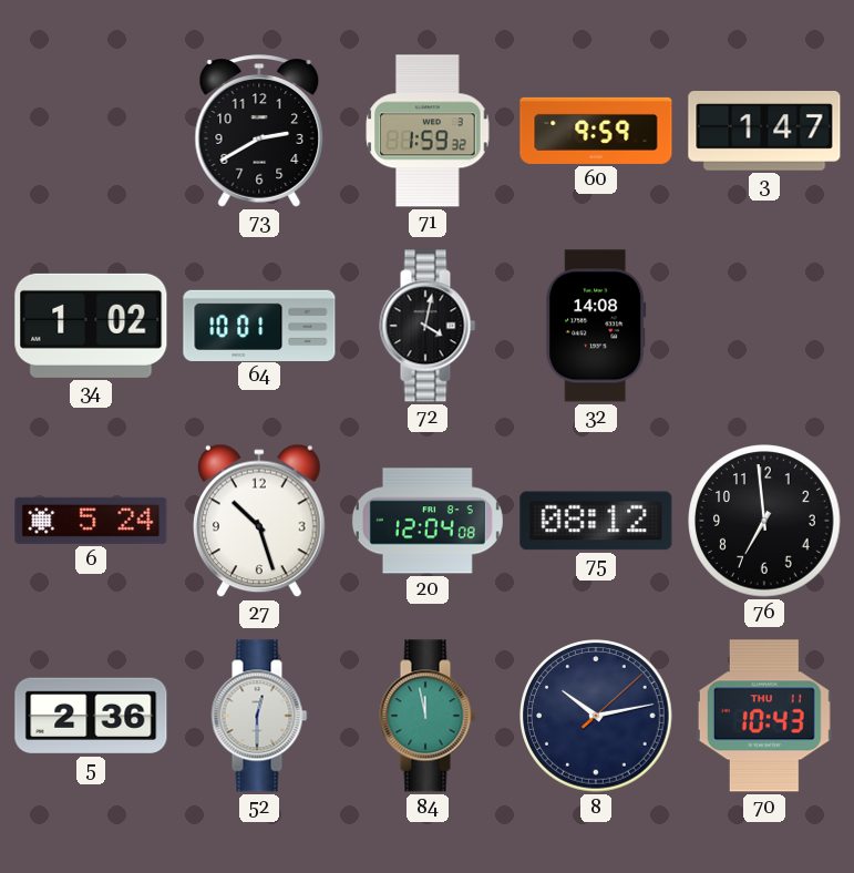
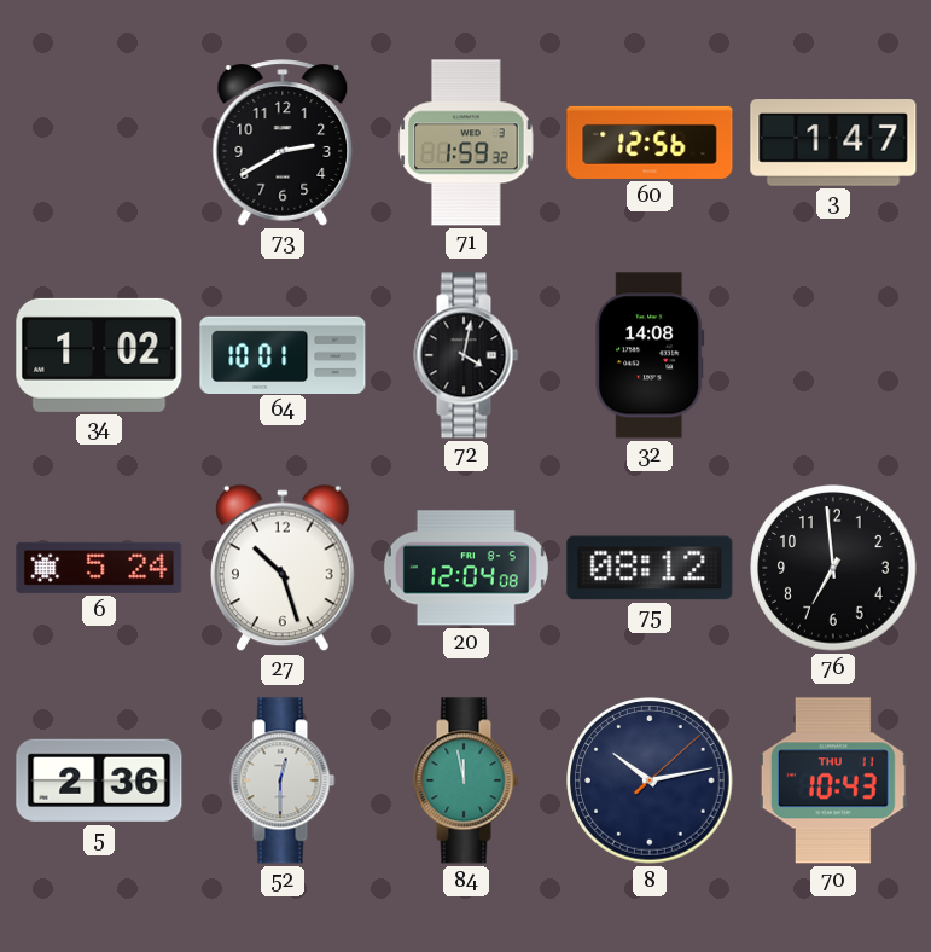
60: 9:59 -> 12:56
